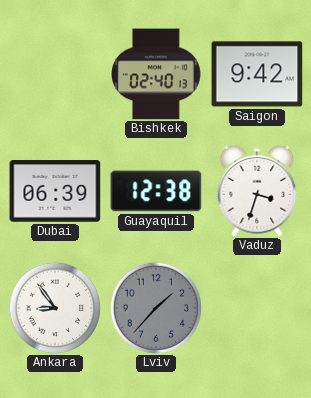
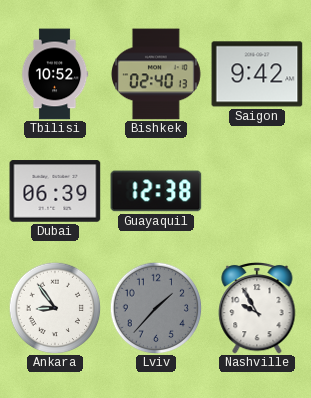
Tbilisi: none -> 10:52
Vaduz: 3:33 -> none
Nashville: none -> 9:55
